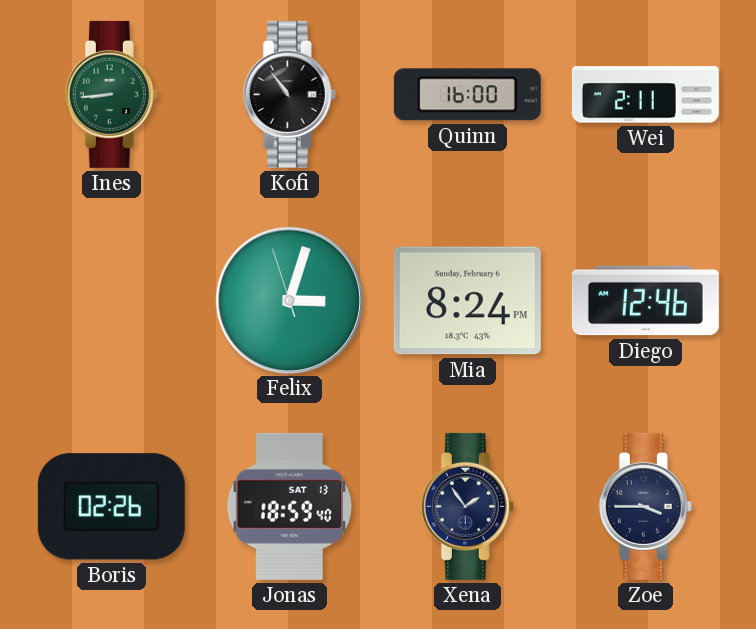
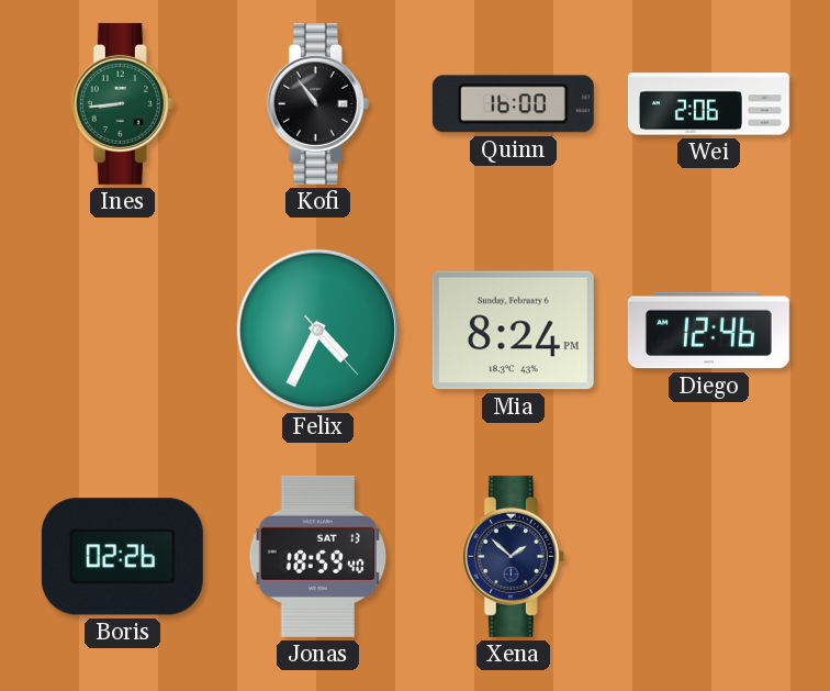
Wei: 2:11 -> 2:06
Felix: 3:02 -> 4:34
Xena: 1:54 -> 1:52
Zoe: 3:45 -> none
